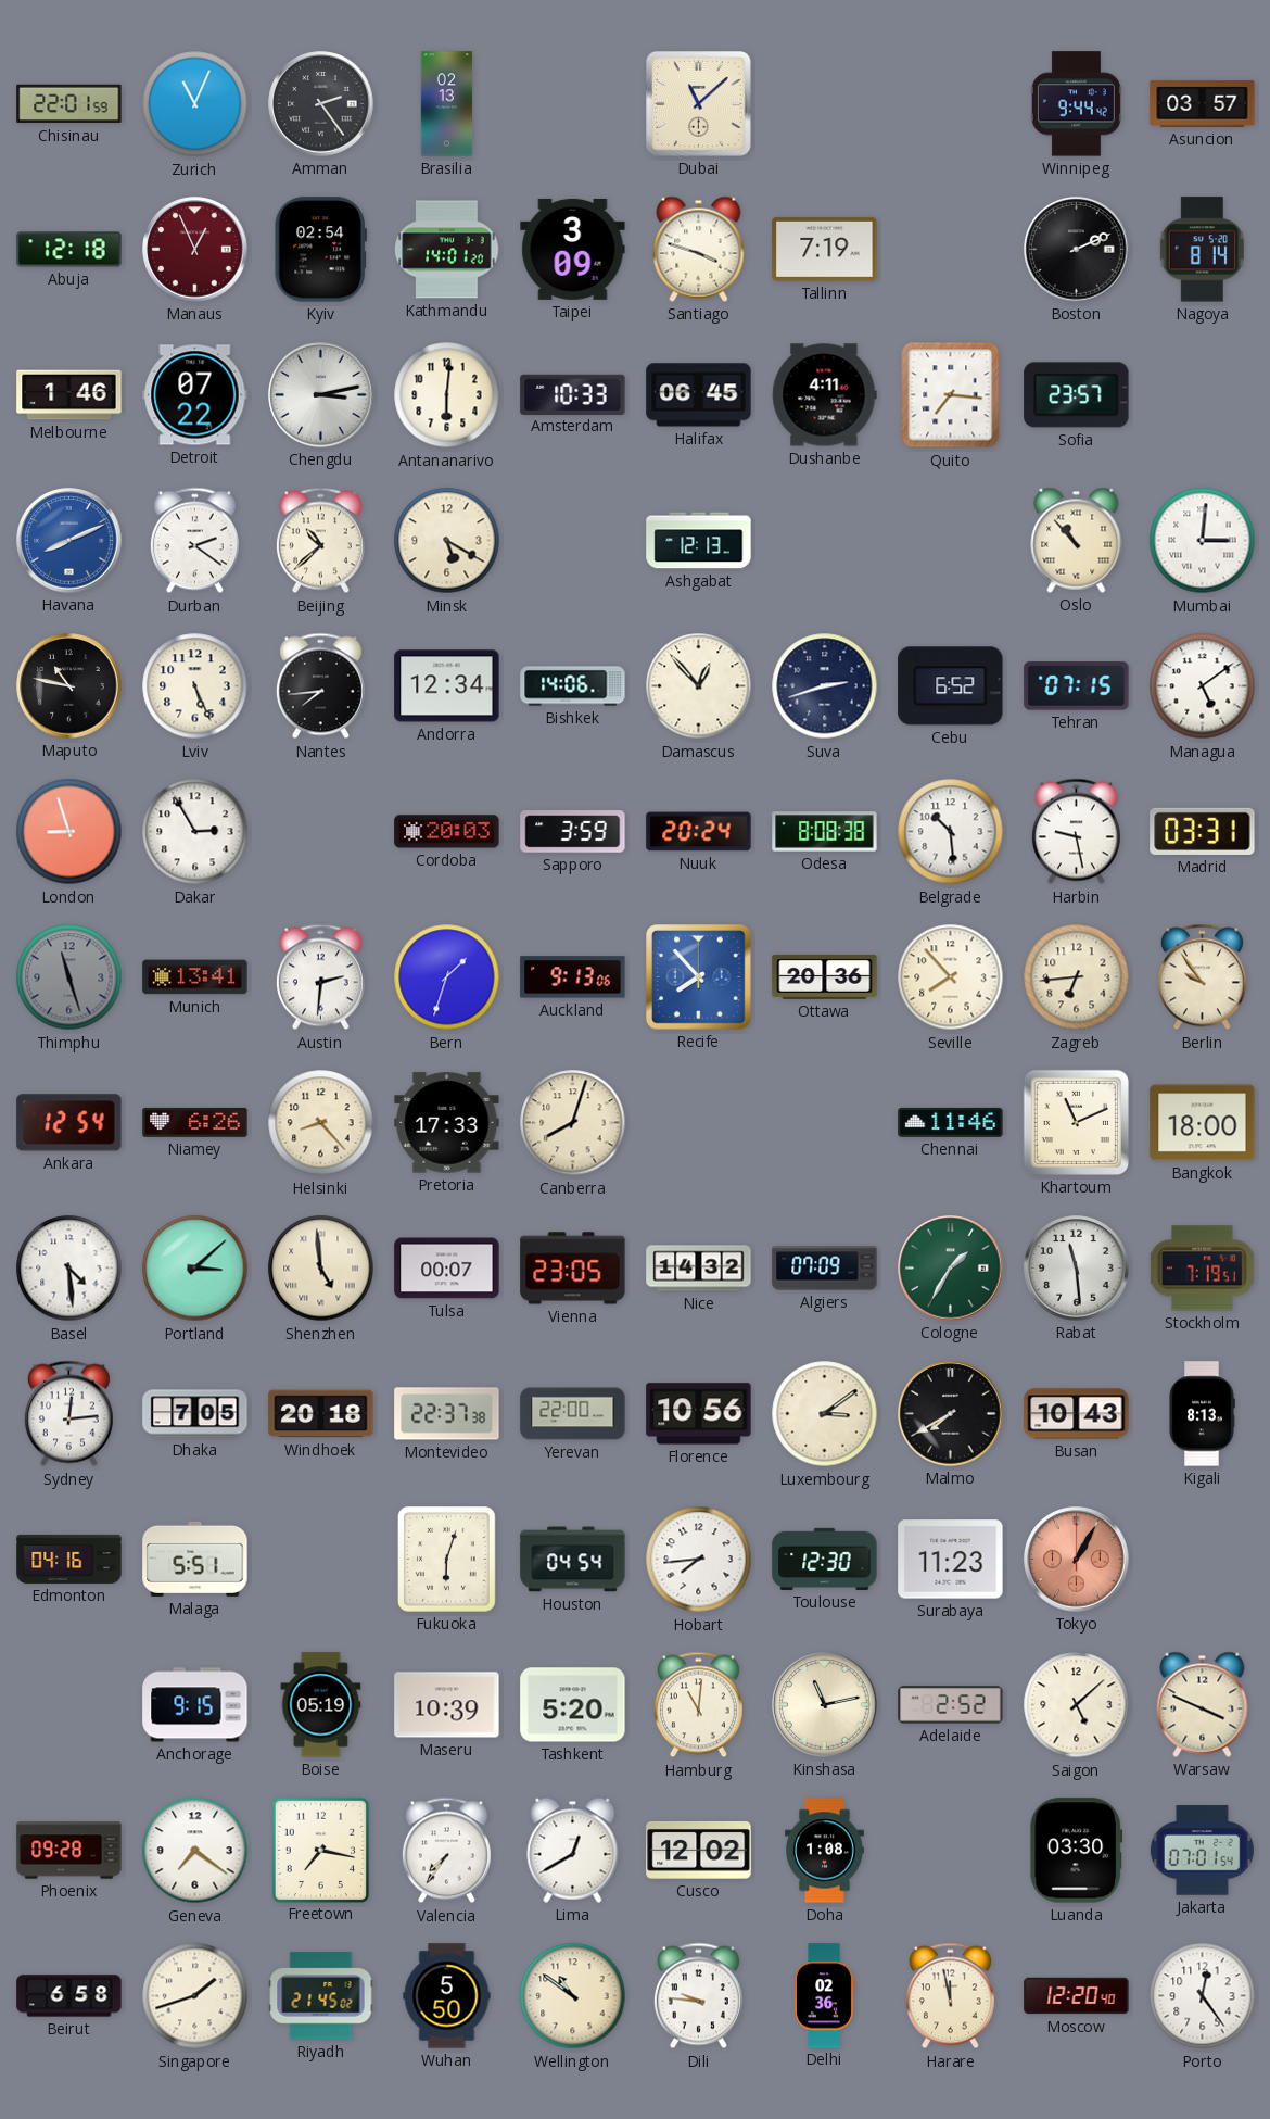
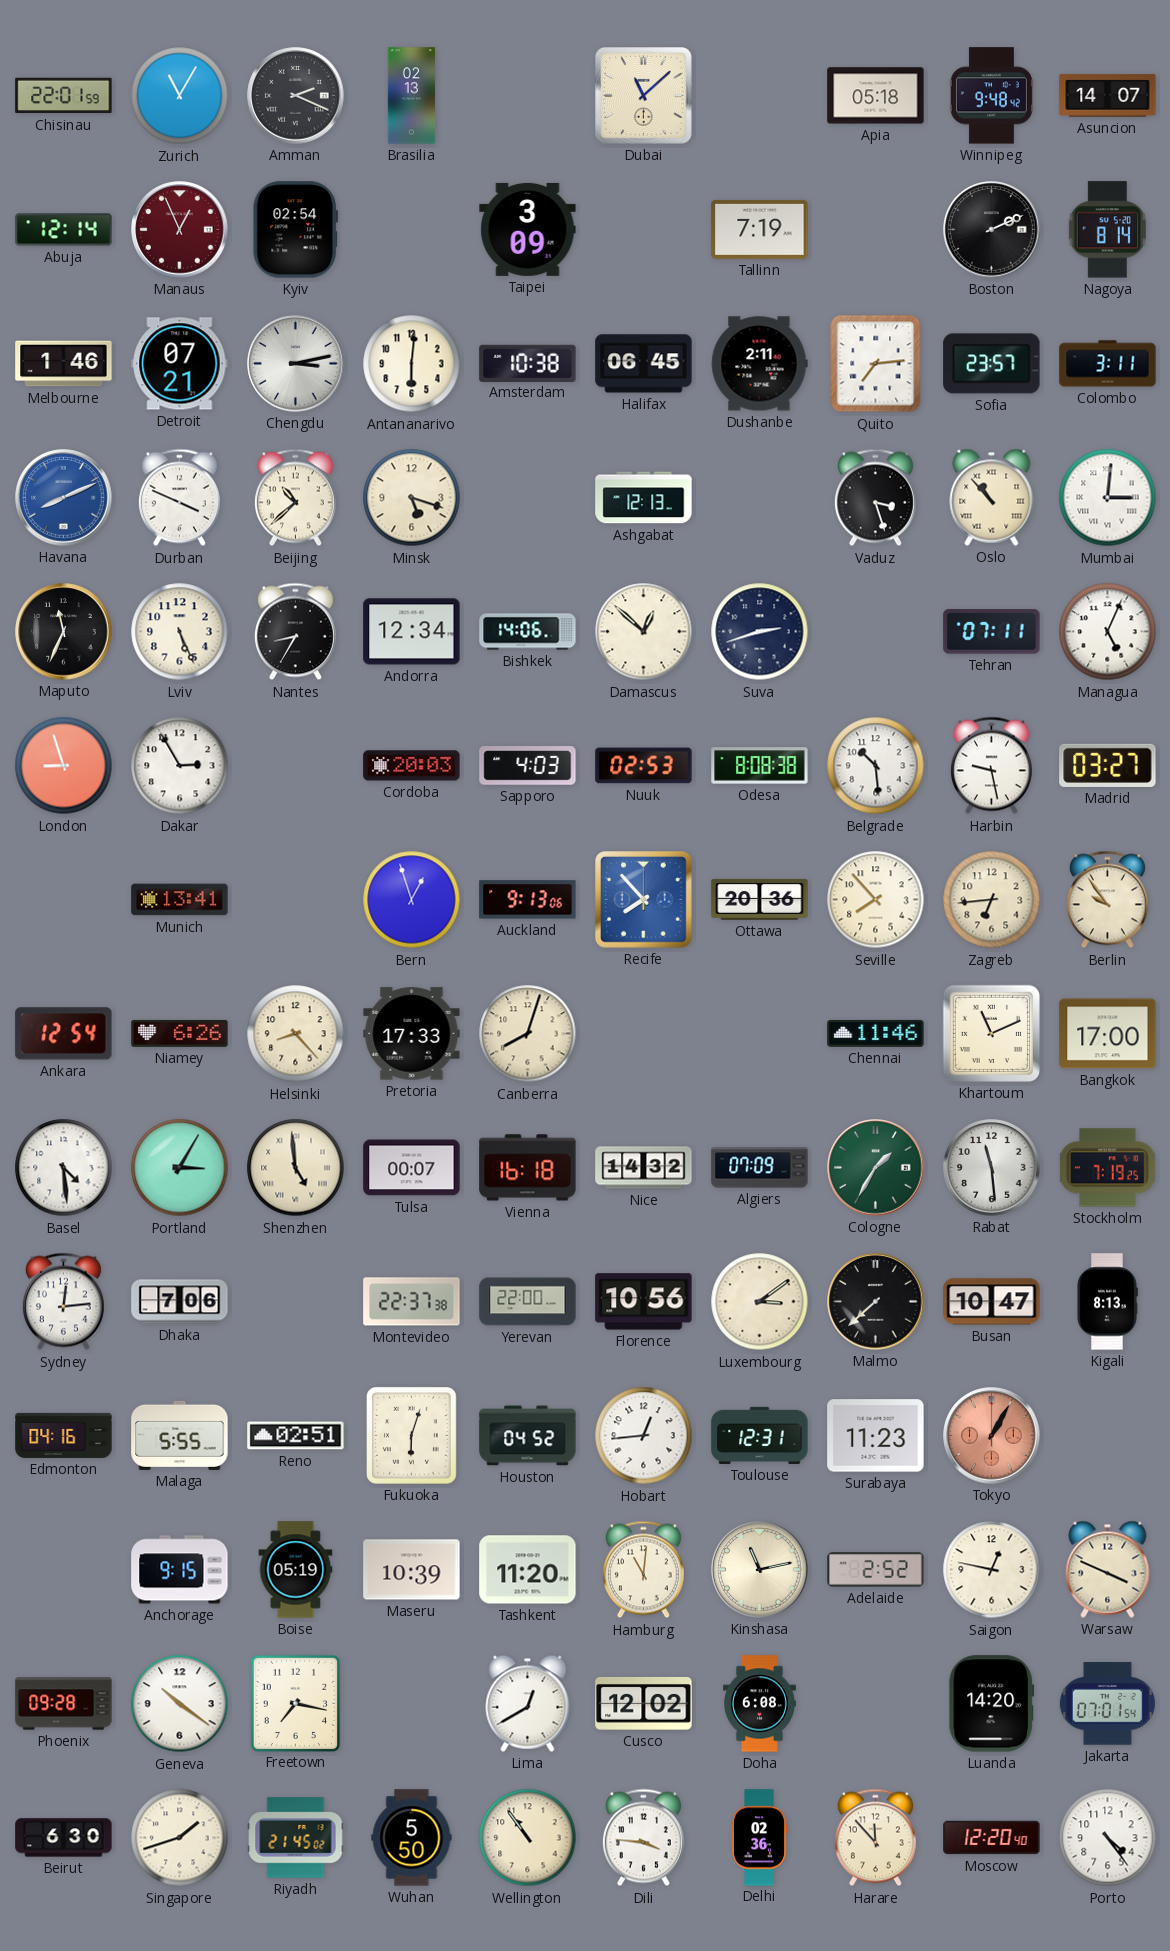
Zurich: 11:04 -> 11:05
Amman: 2:24 -> 2:19
Apia: none -> 05:18
Winnipeg: 9:44 -> 9:48
Asuncion: 03:57 -> 14:07
Abuja: 12:18 -> 12:14
Kathmandu: 14:01 -> none
Santiago: 3:48 -> none
Detroit: 07:22 -> 07:21
Amsterdam: 10:33 -> 10:38
Dushanbe: 4:11 -> 2:11
Quito: 7:16 -> 7:14
Colombo: none -> 3:11
Durban: 2:21 -> 3:49
Minsk: 5:20 -> 5:18
Vaduz: none -> 3:27
Maputo: 10:47 -> 11:34
Nantes: 7:44 -> 8:35
Damascus: 12:53 -> 12:52
Cebu: 6:52 -> none
Tehran: 07:15 -> 07:11
Managua: 5:09 -> 5:04
Sapporo: 3:59 -> 4:03
Nuuk: 20:24 -> 02:53
Madrid: 03:31 -> 03:27
Thimphu: 11:27 -> none
Austin: 2:31 -> none
Bern: 1:33 -> 12:57
Bangkok: 18:00 -> 17:00
Portland: 3:08 -> 3:05
Vienna: 23:05 -> 16:18
Stockholm: 7:19:51 -> 7:19:25
Dhaka: 7:05 -> 7:06
Windhoek: 20:18 -> none
Malmo: 7:40 -> 7:38
Busan: 10:43 -> 10:47
Malaga: 5:51 -> 5:55
Reno: none -> 02:51
Houston: 04:54 -> 04:52
Hobart: 7:44 -> 12:44
Toulouse: 12:30 -> 12:31
Tashkent: 5:20 -> 11:20
Saigon: 5:08 -> 12:47
Geneva: 7:21 -> 10:21
Valencia: 7:36 -> none
Doha: 1:08 -> 6:08
Luanda: 03:30 -> 14:20
Beirut: 6:58 -> 6:30
Wellington: 10:51 -> 10:54
Dili: 9:46 -> 3:46
Harare: 11:58 -> 11:53
Porto: 12:24 -> 4:24
